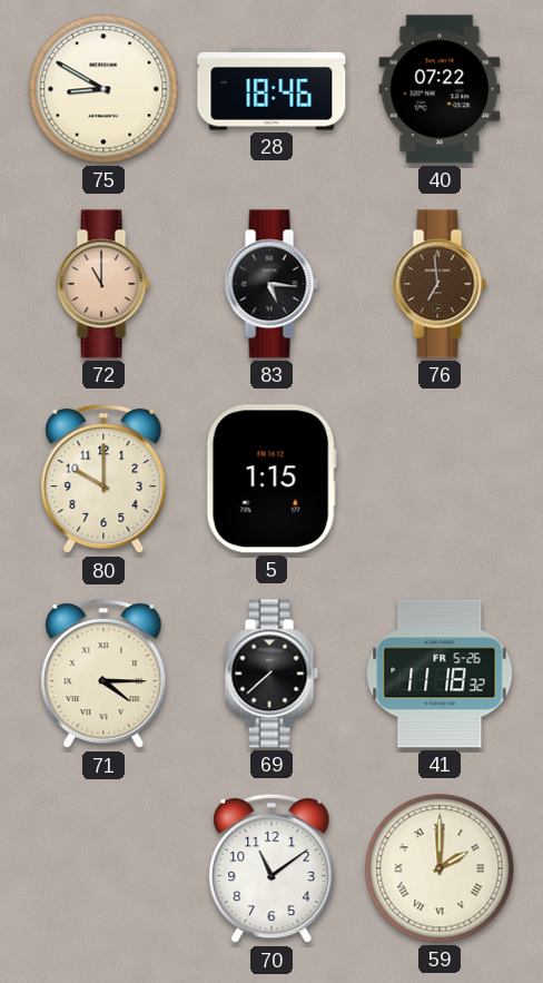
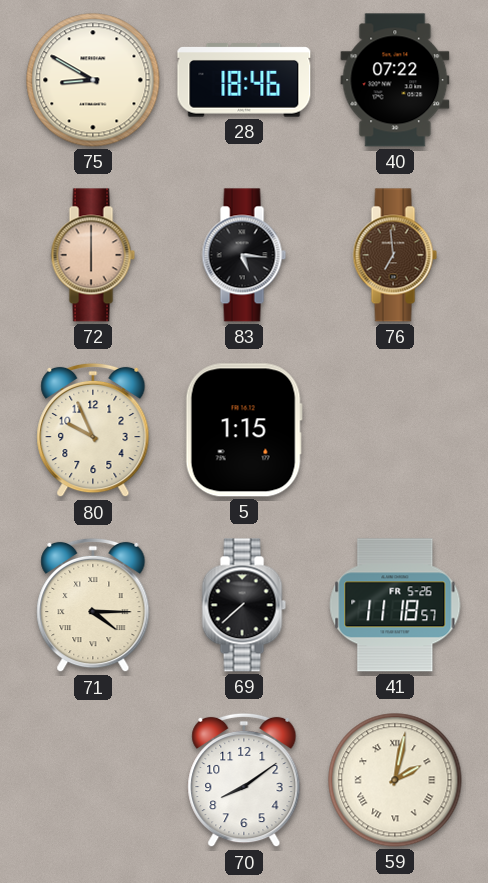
72: 11:00 -> 6:00
80: 10:00 -> 9:56
41: 11:18:32 -> 11:18:57
70: 11:09 -> 8:09
59: 2:00 -> 2:02
